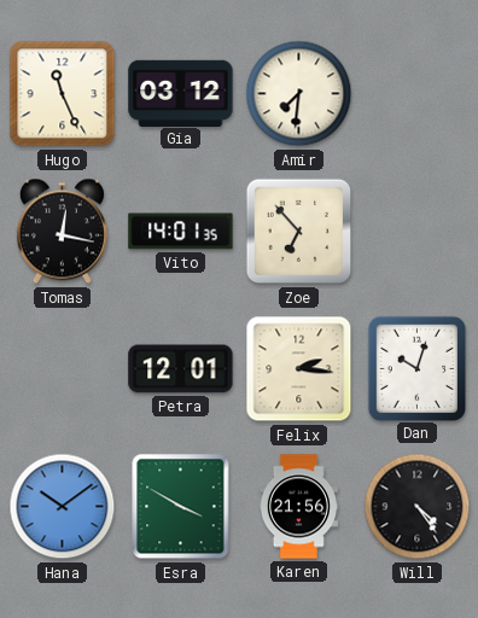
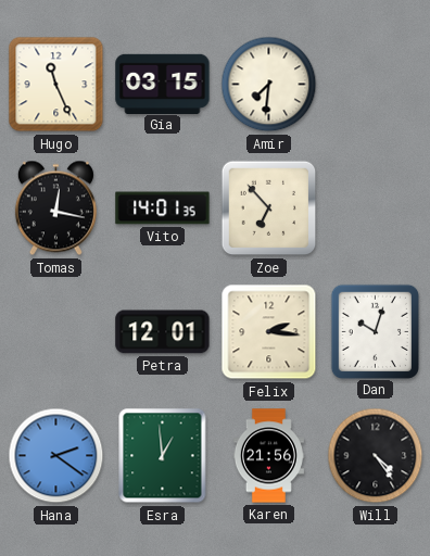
Gia: 03:12 -> 03:15
Hana: 10:09 -> 2:21
Esra: 3:50 -> 12:59
